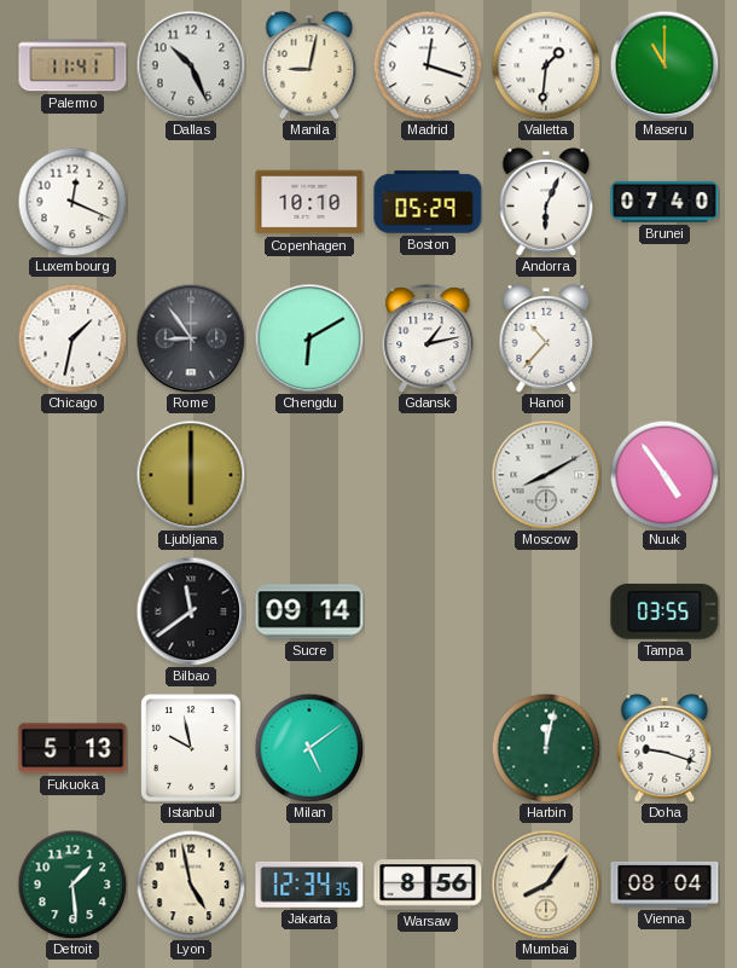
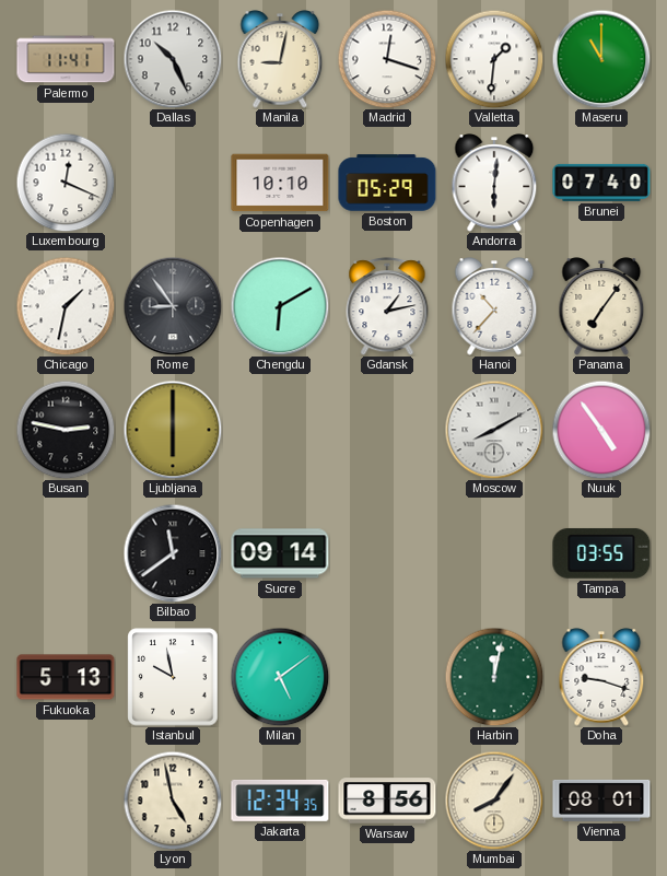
Andorra: 6:04 -> 6:01
Panama: none -> 7:06
Busan: none -> 2:47
Detroit: 1:29 -> none
Vienna: 08:04 -> 08:01
